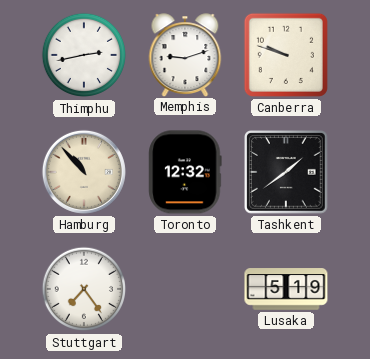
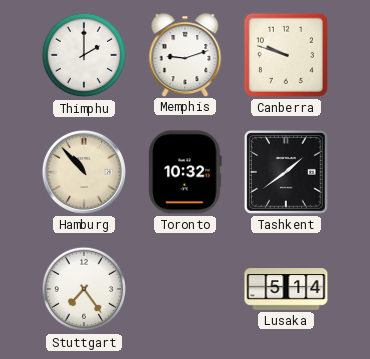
Thimphu: 2:43 -> 2:00
Toronto: 12:32 -> 10:32
Lusaka: 5:19 -> 5:14
